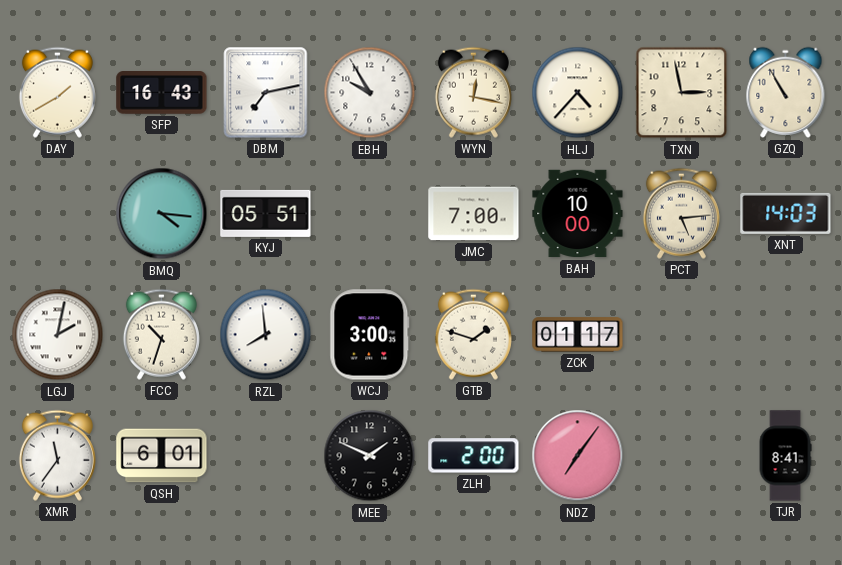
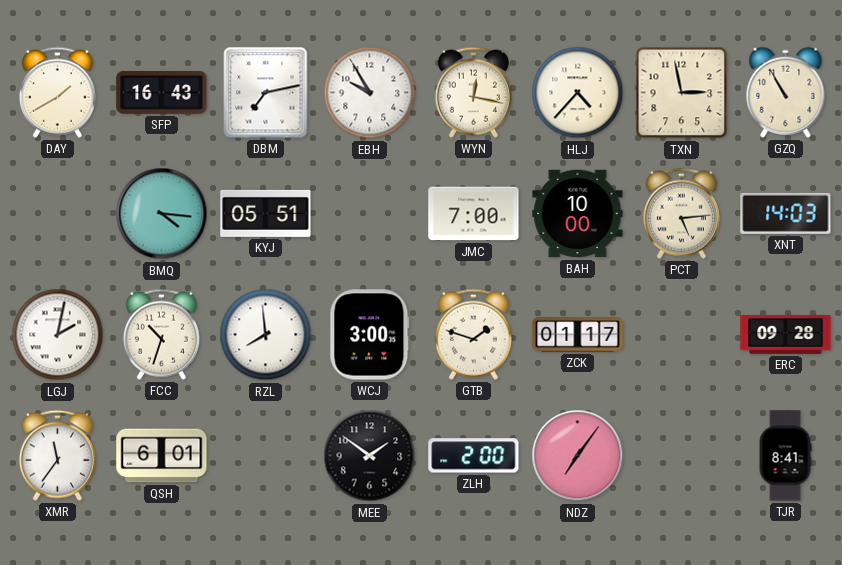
ERC: none -> 09:28
MEE: 1:49 -> 1:51
